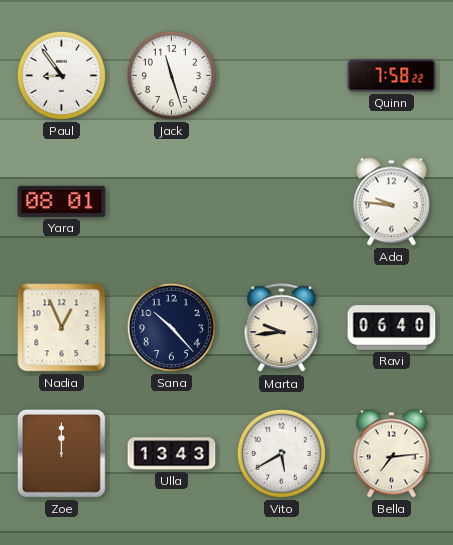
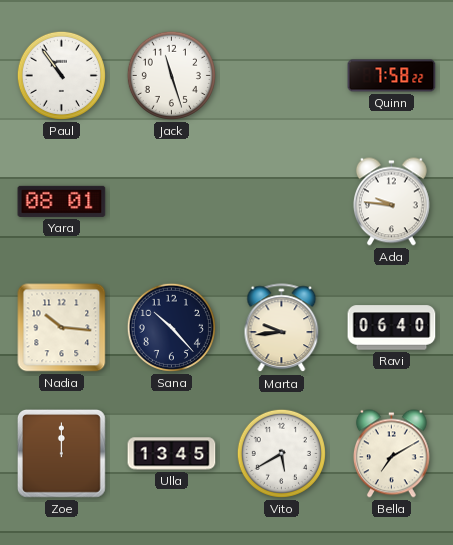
Paul: 8:54 -> 10:54
Nadia: 12:56 -> 10:16
Ulla: 13:43 -> 13:45
Bella: 7:14 -> 7:10
